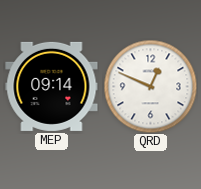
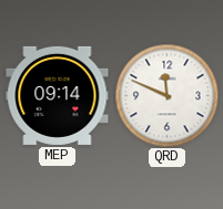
QRD: 12:49 -> 11:49
